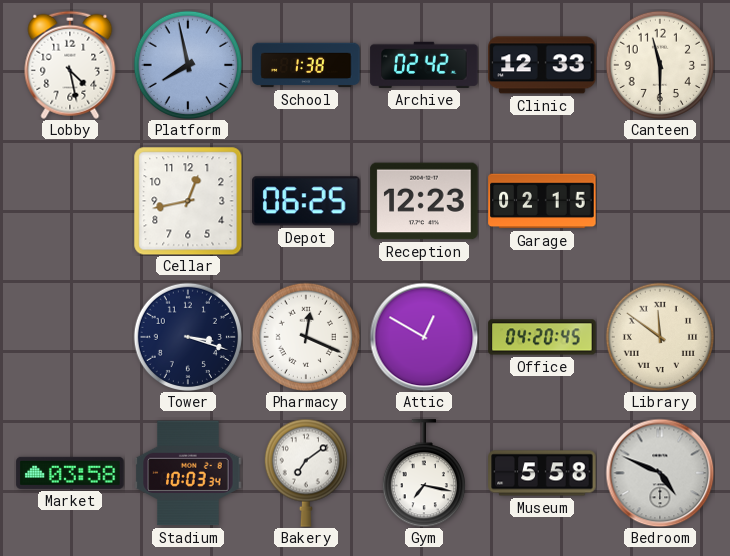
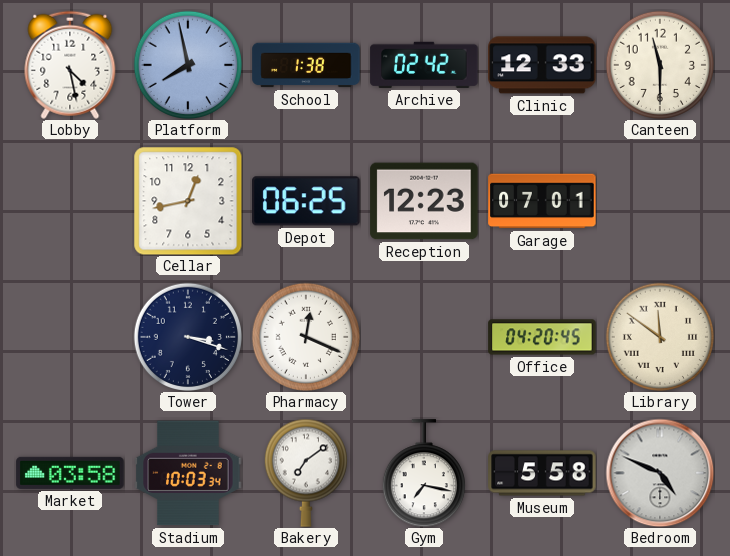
Garage: 02:15 -> 07:01
Attic: 12:50 -> none
